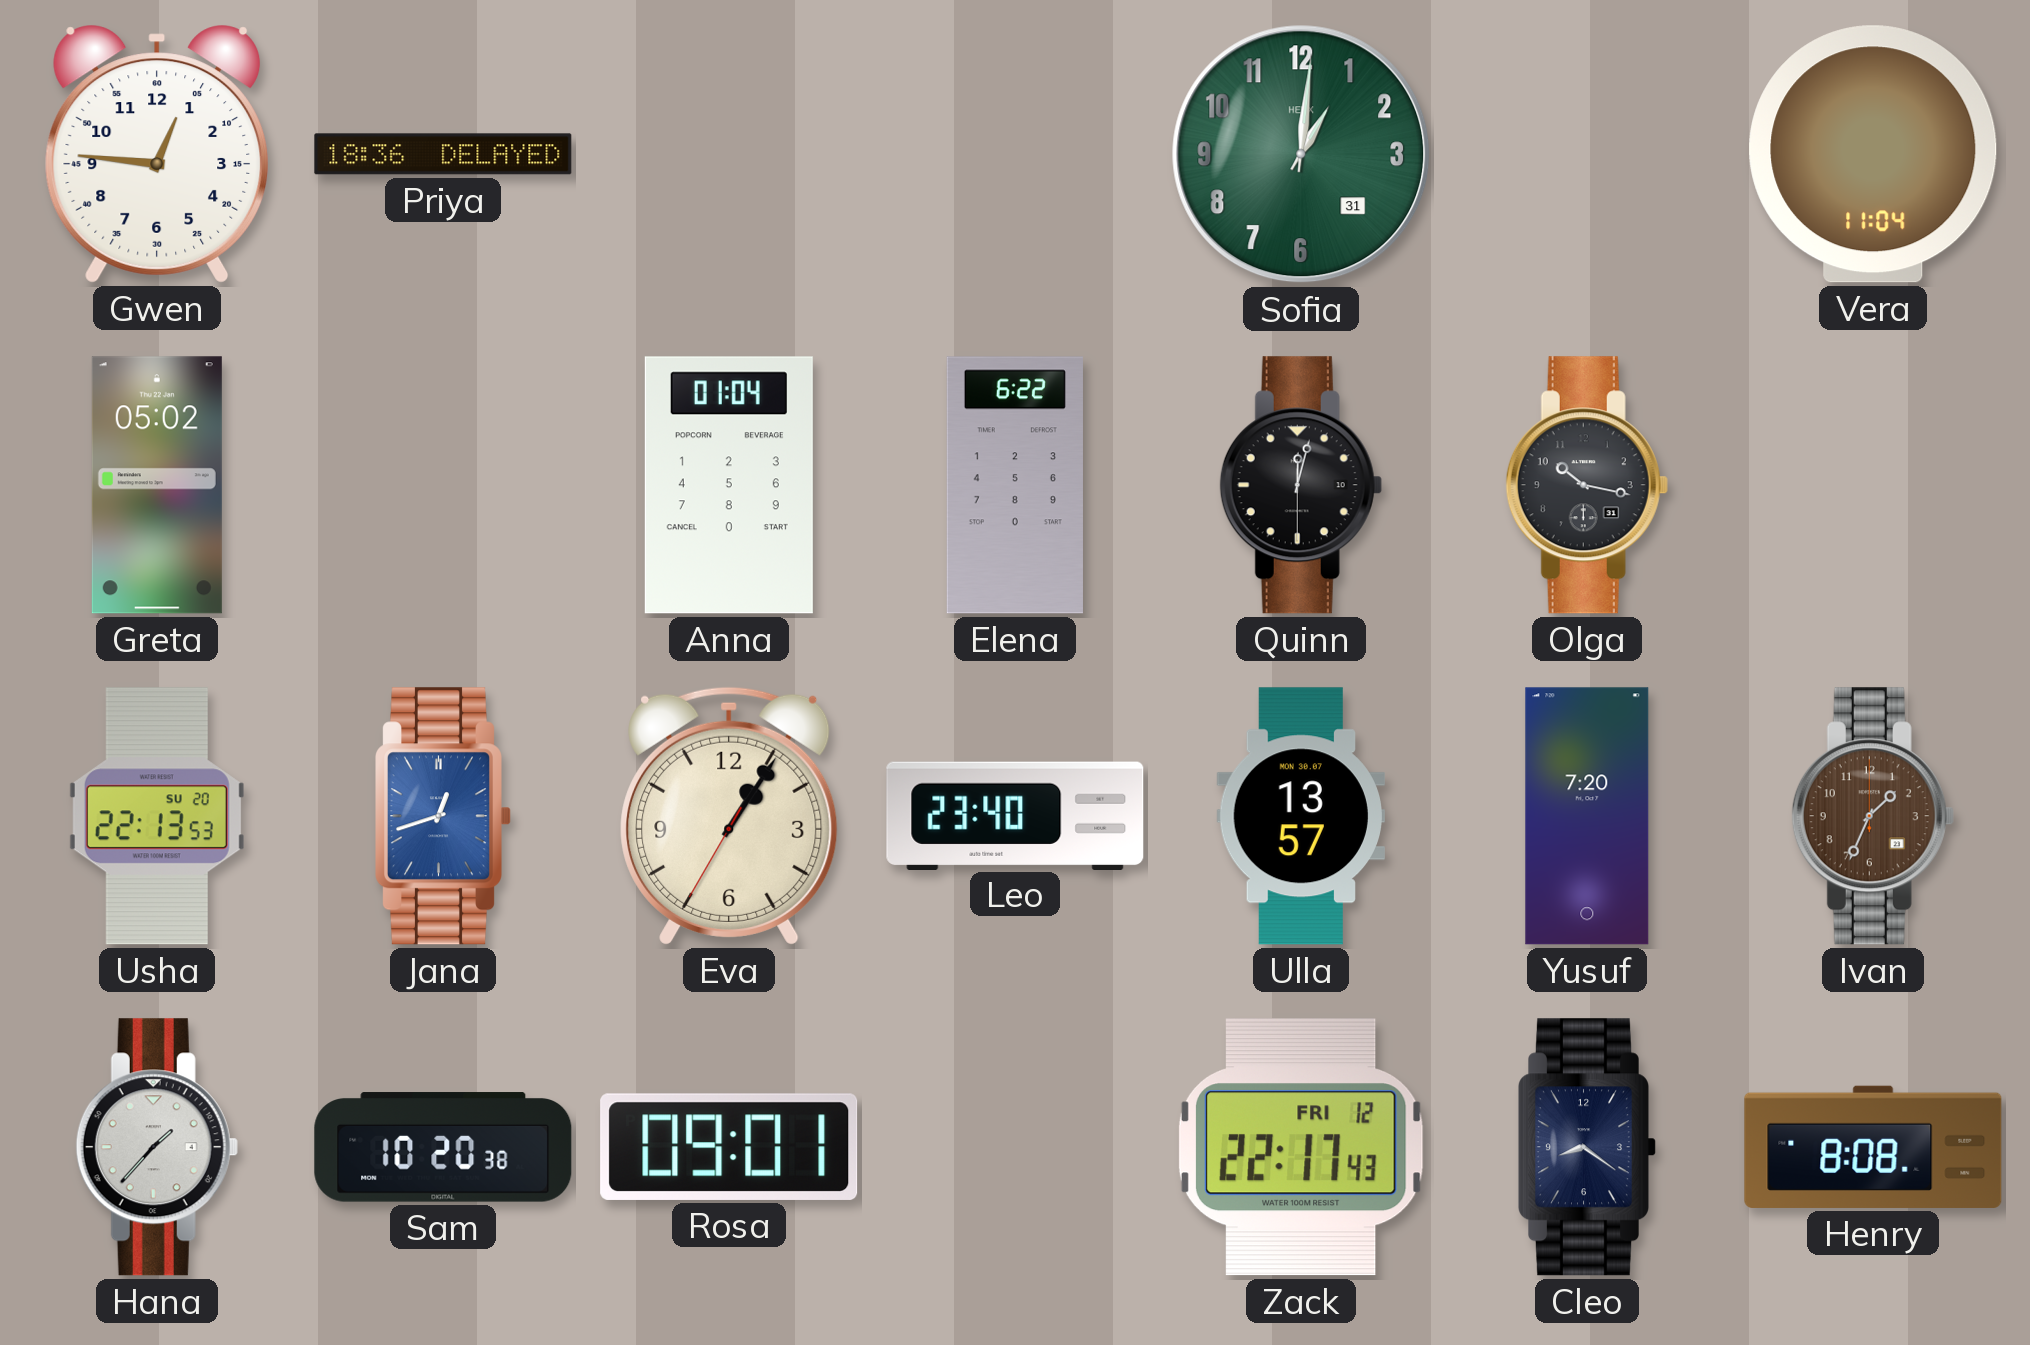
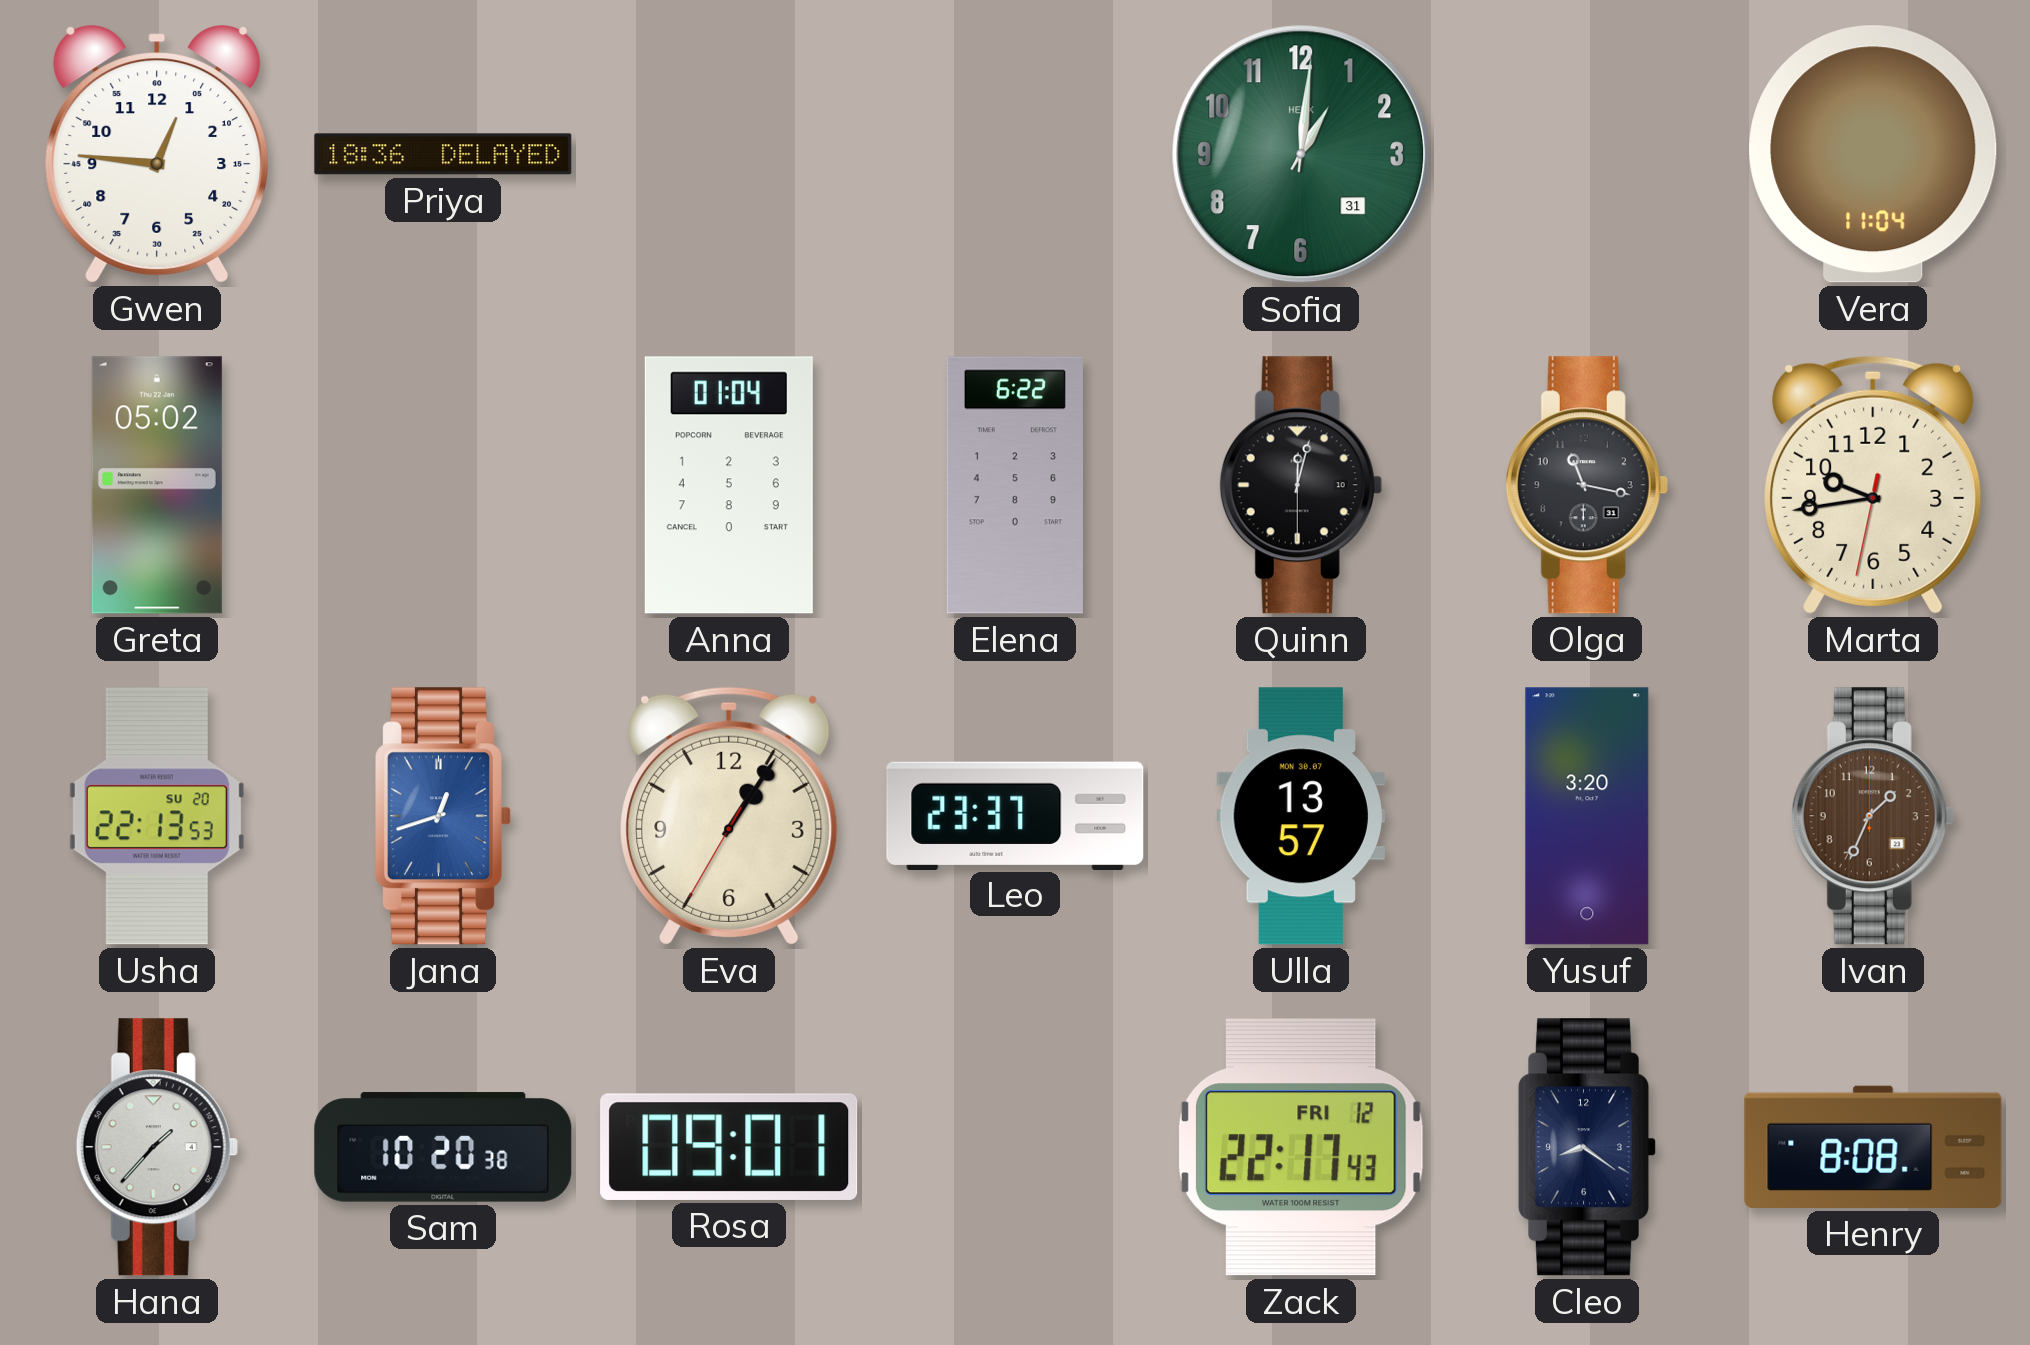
Olga: 10:17 -> 11:17
Marta: none -> 9:43
Leo: 23:40 -> 23:37
Yusuf: 7:20 -> 3:20
